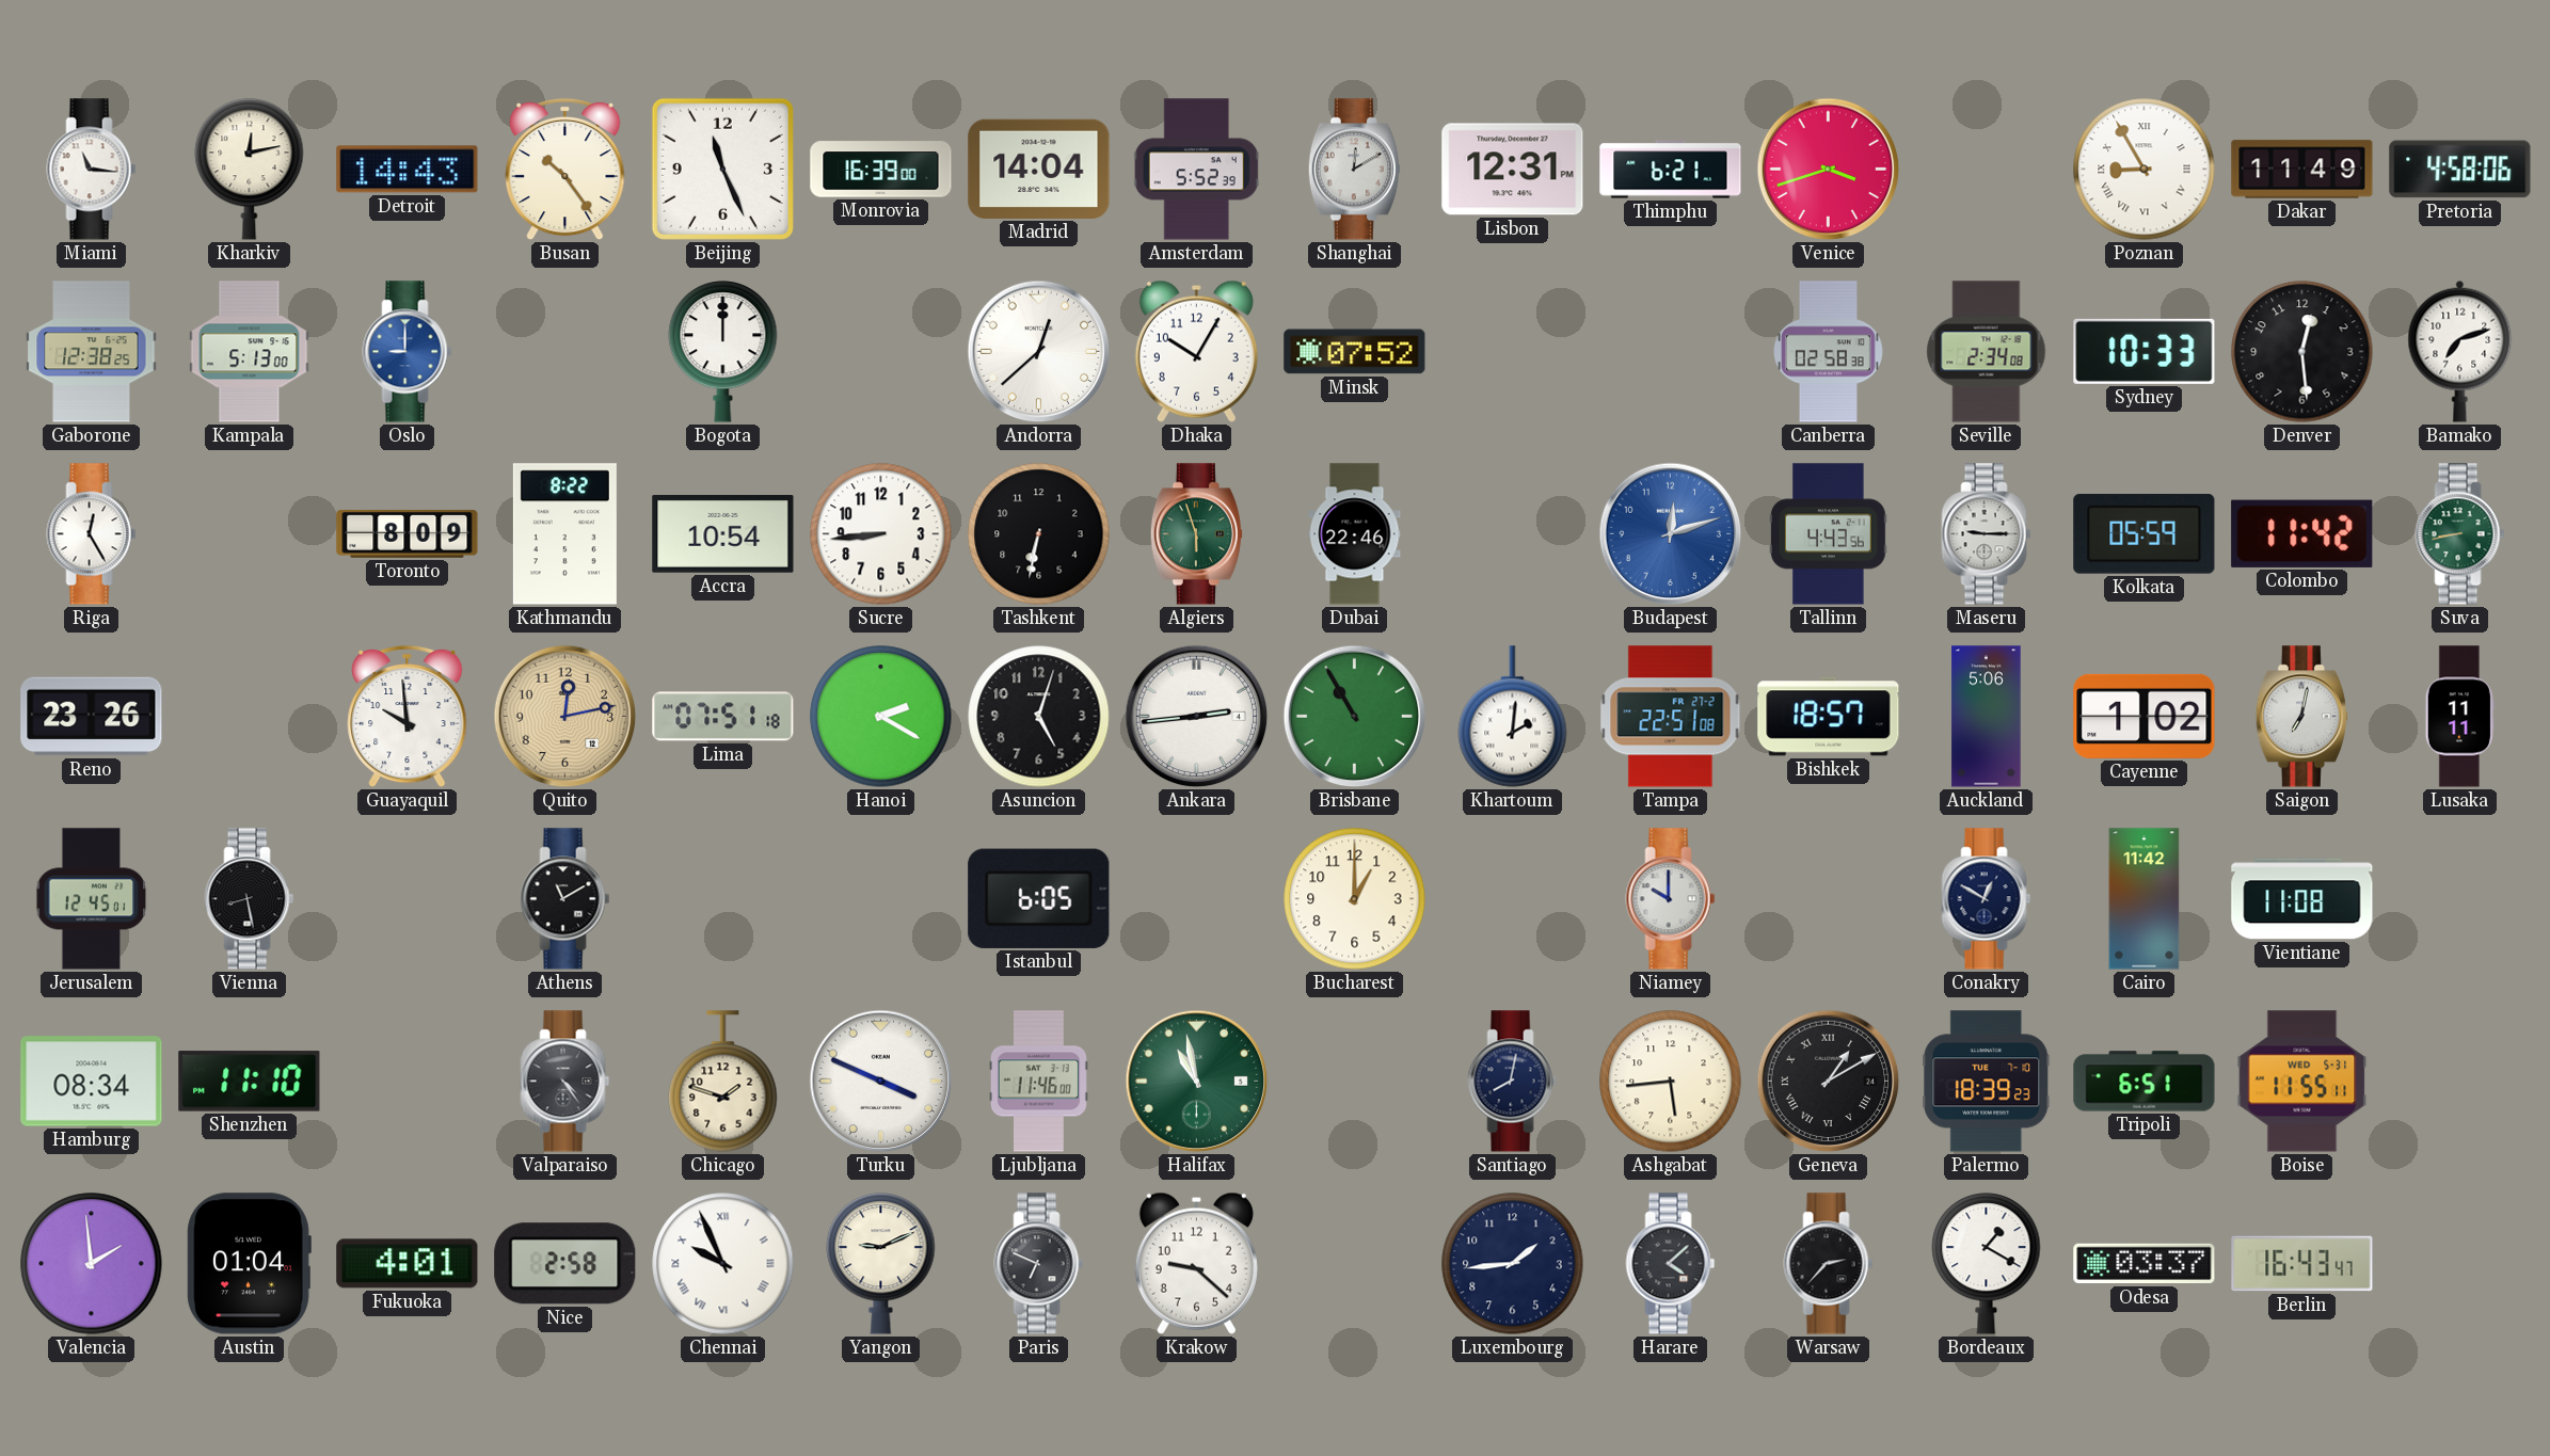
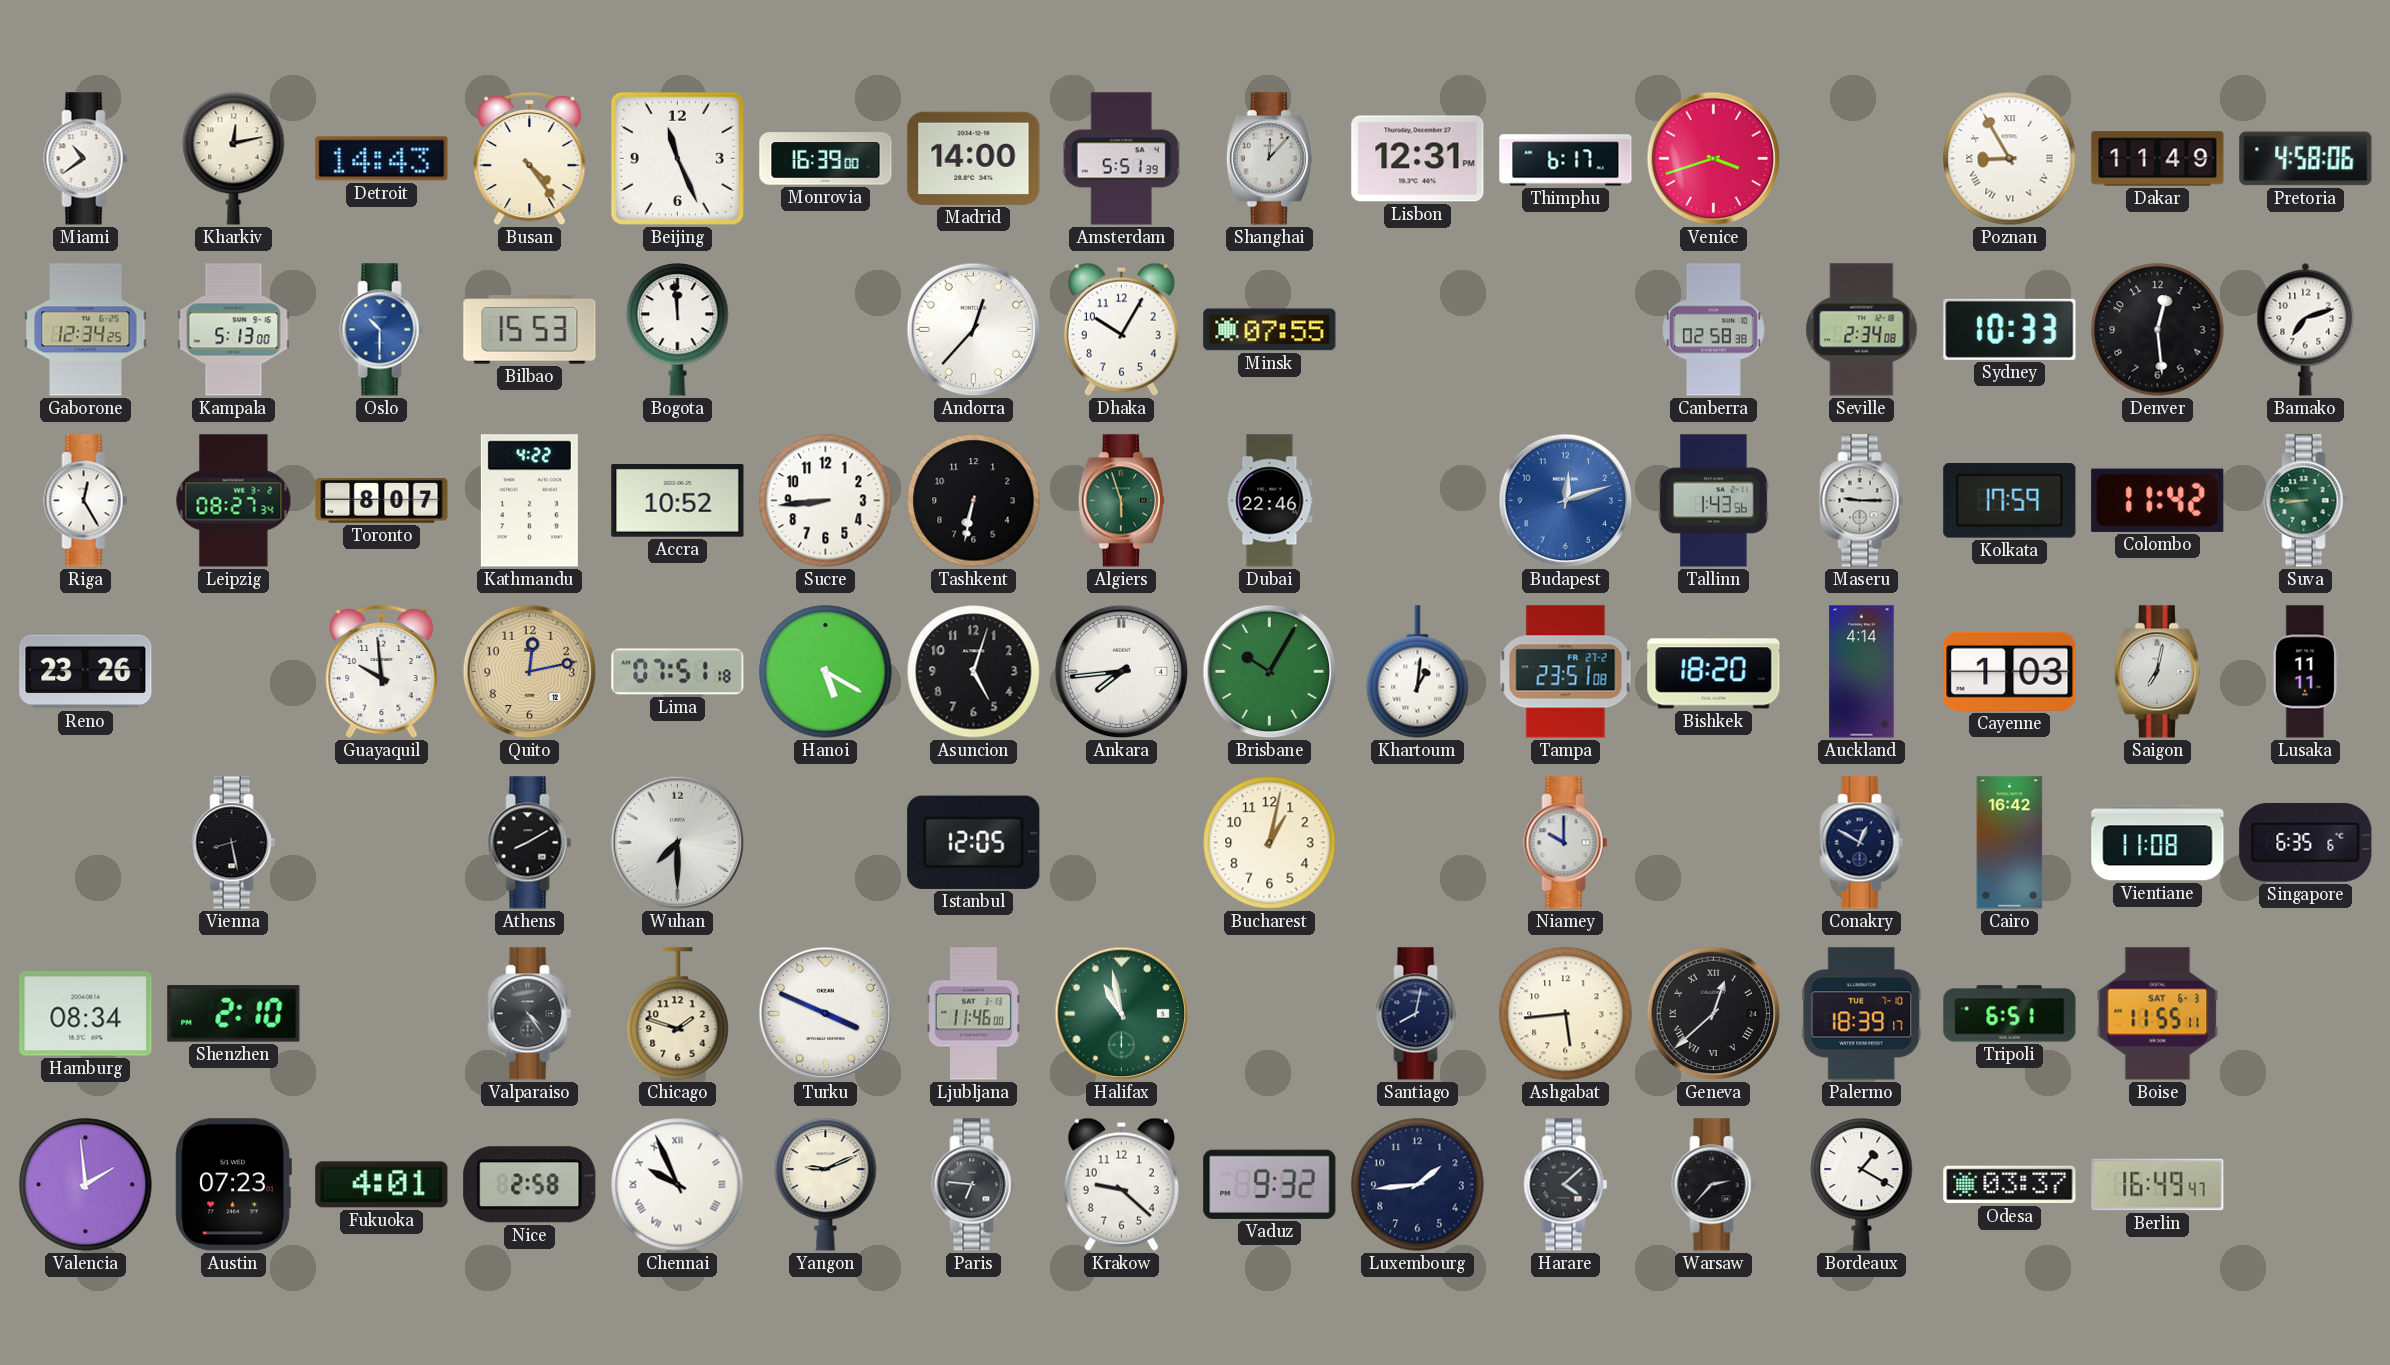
Miami: 11:16 -> 10:39
Busan: 10:24 -> 4:24
Madrid: 14:04 -> 14:00
Amsterdam: 5:52 -> 5:51
Shanghai: 12:10 -> 12:07
Thimphu: 6:21 -> 6:17
Gaborone: 12:38 -> 12:34
Oslo: 9:00 -> 10:30
Bilbao: none -> 15:53
Bogota: 12:00 -> 11:59
Andorra: 12:38 -> 12:37
Minsk: 07:52 -> 07:55
Leipzig: none -> 08:27
Toronto: 8:09 -> 8:07
Kathmandu: 8:22 -> 4:22
Accra: 10:54 -> 10:52
Tallinn: 4:43 -> 1:43
Kolkata: 05:59 -> 17:59
Suva: 8:43 -> 8:45
Hanoi: 2:20 -> 5:20
Ankara: 2:44 -> 7:44
Brisbane: 10:55 -> 10:05
Khartoum: 2:01 -> 1:01
Tampa: 22:51 -> 23:51
Bishkek: 18:57 -> 18:20
Auckland: 5:06 -> 4:14
Cayenne: 1:02 -> 1:03
Jerusalem: 12:45 -> none
Athens: 11:10 -> 8:10
Wuhan: none -> 7:30
Istanbul: 6:05 -> 12:05
Bucharest: 1:00 -> 1:02
Cairo: 11:42 -> 16:42
Singapore: none -> 6:35
Shenzhen: 11:10 -> 2:10
Geneva: 1:10 -> 12:38
Palermo: 18:39:23 -> 18:39:17
Boise date: WED 5-31 -> SAT 6-3
Austin: 01:04 -> 07:23
Paris: 6:49 -> 6:46
Vaduz: none -> 9:32
Berlin: 16:43 -> 16:49
